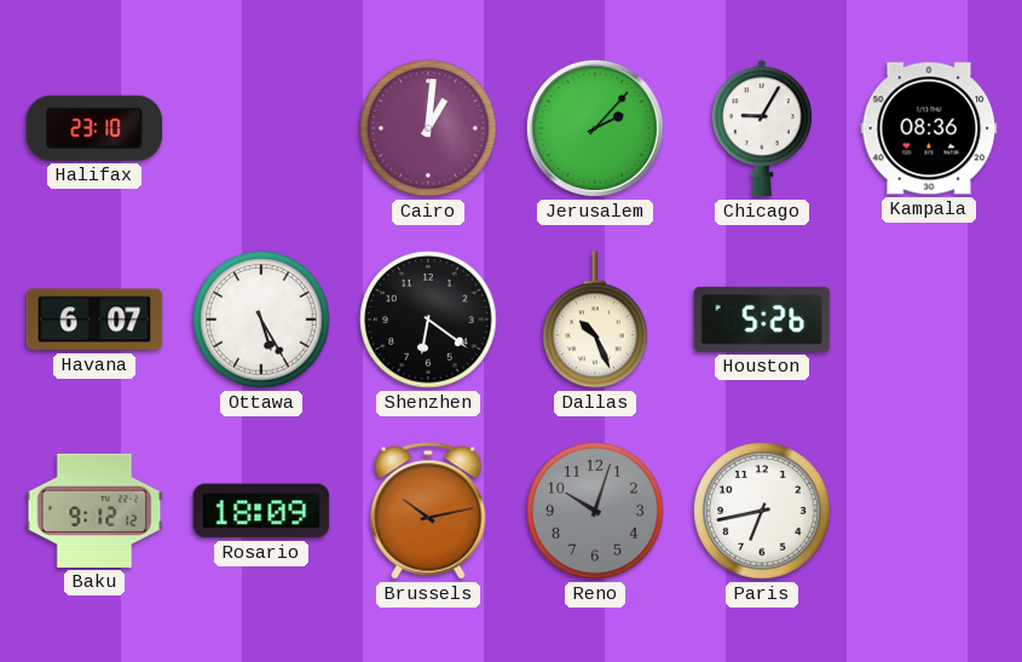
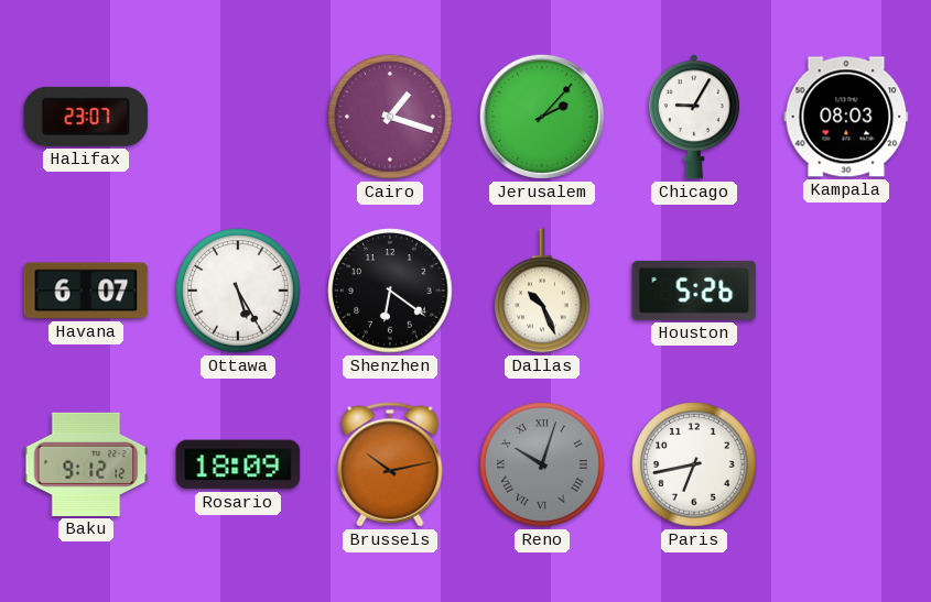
Halifax: 23:10 -> 23:07
Cairo: 1:01 -> 1:18
Kampala: 08:36 -> 08:03
Reno numerals: Arabic -> Roman
